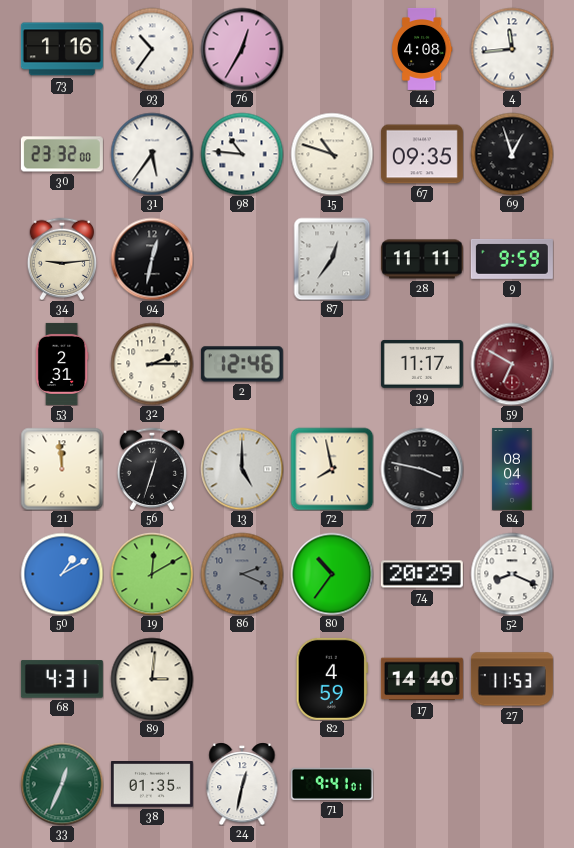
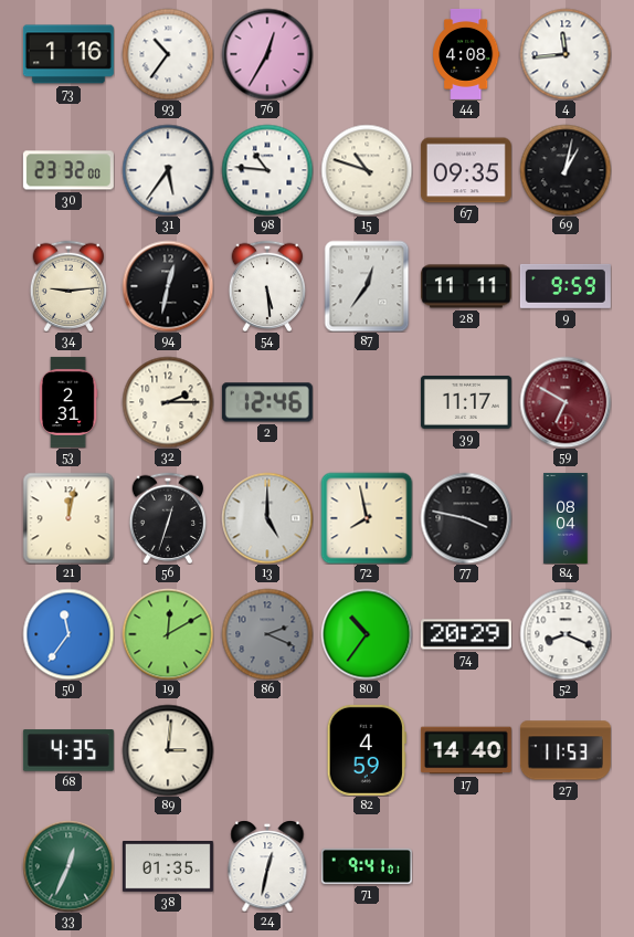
69: 12:57 -> 1:02
54: none -> 5:29
21: 11:59 -> 12:02
50: 1:10 -> 11:36
68: 4:31 -> 4:35
